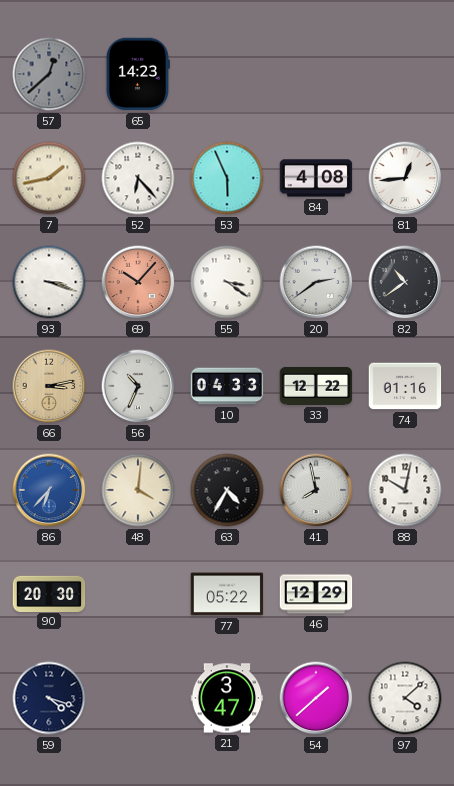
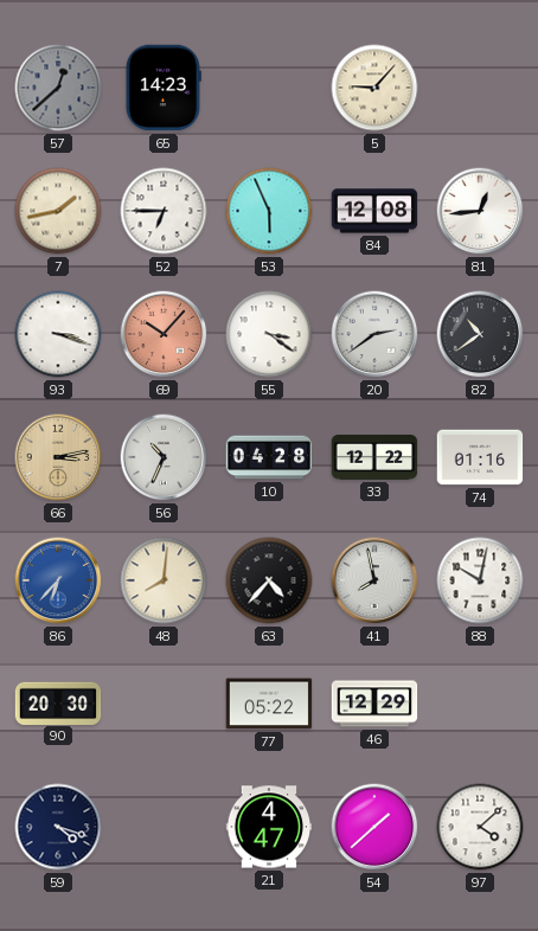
5: none -> 9:07
52: 6:23 -> 6:45
84: 4:08 -> 12:08
10: 04:33 -> 04:28
48: 4:01 -> 8:01
63: 4:35 -> 4:37
21: 3:47 -> 4:47
